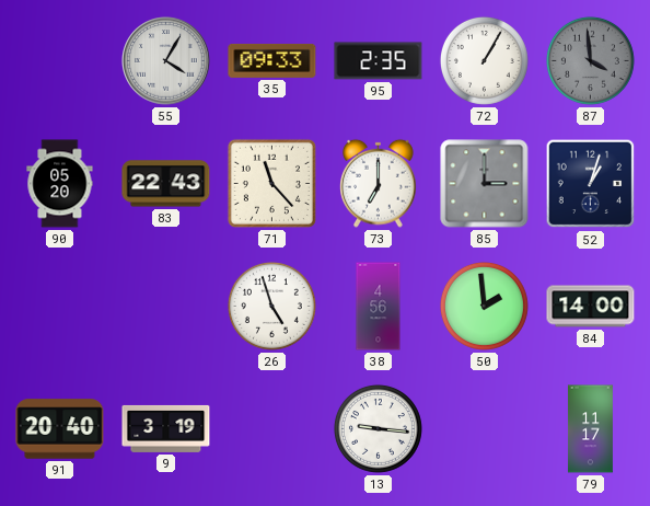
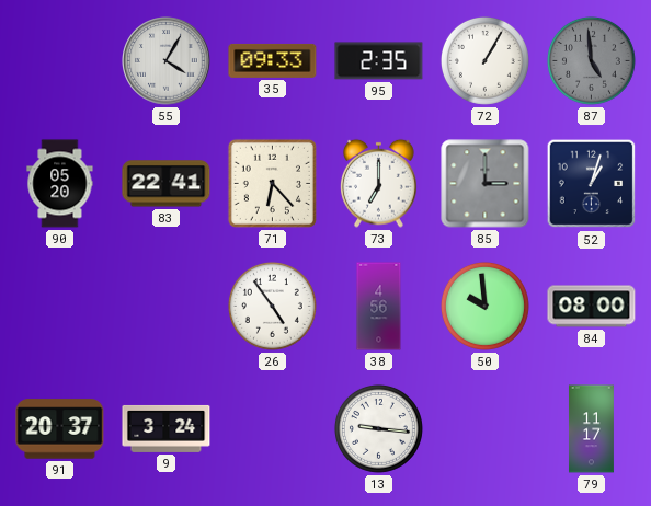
87: 3:59 -> 4:59
83: 22:43 -> 22:41
71: 11:23 -> 6:23
26: 4:57 -> 4:54
50: 1:59 -> 9:59
84: 14:00 -> 08:00
91: 20:40 -> 20:37
9: 3:19 -> 3:24
